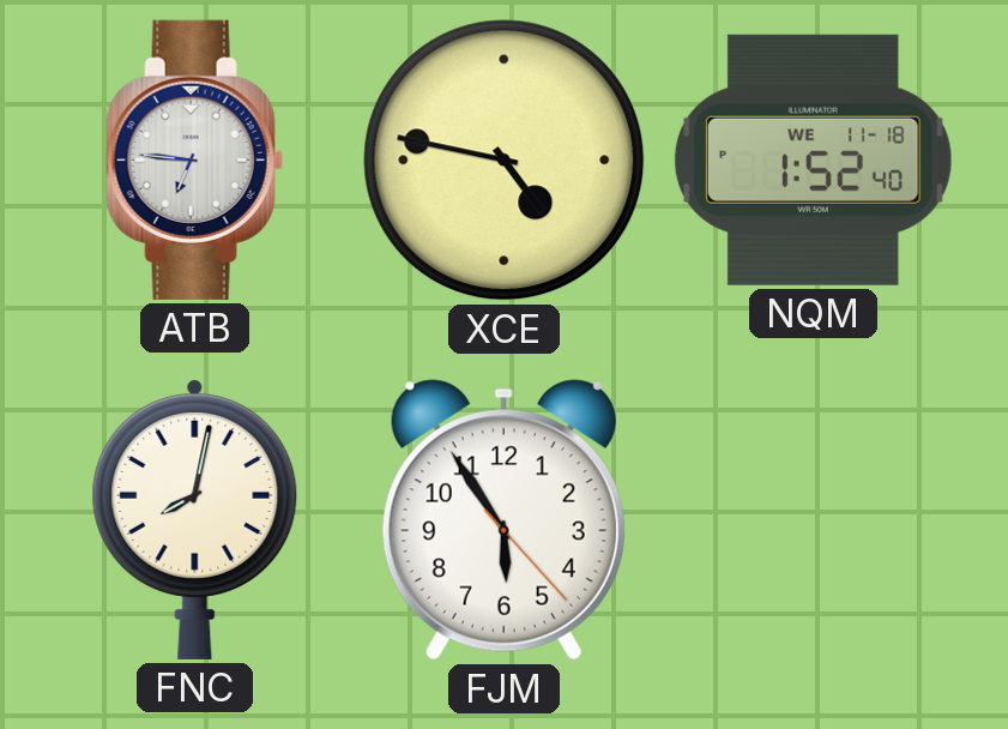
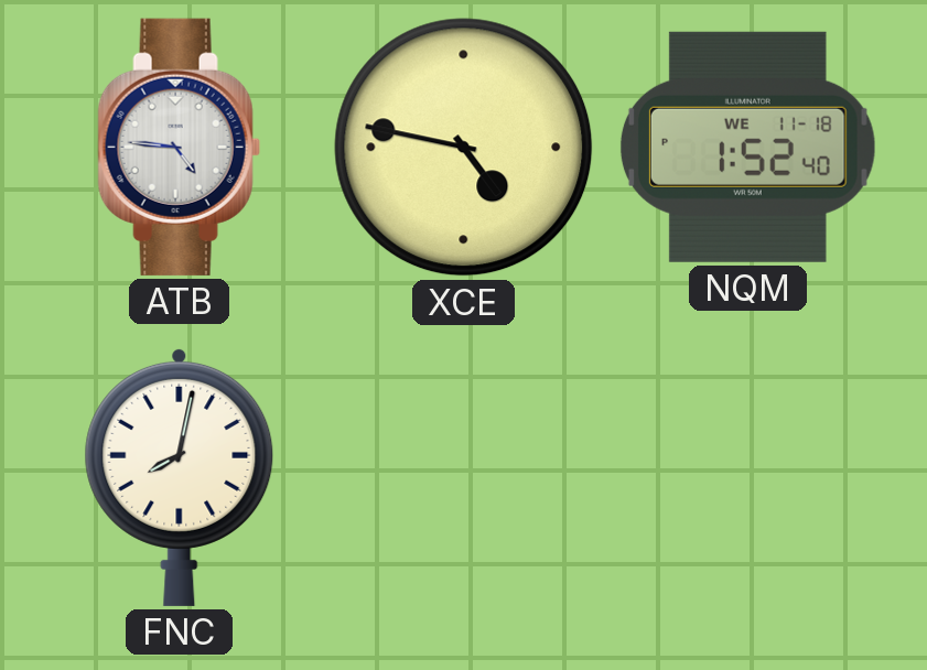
ATB: 6:46 -> 4:46
FJM: 5:54 -> none
